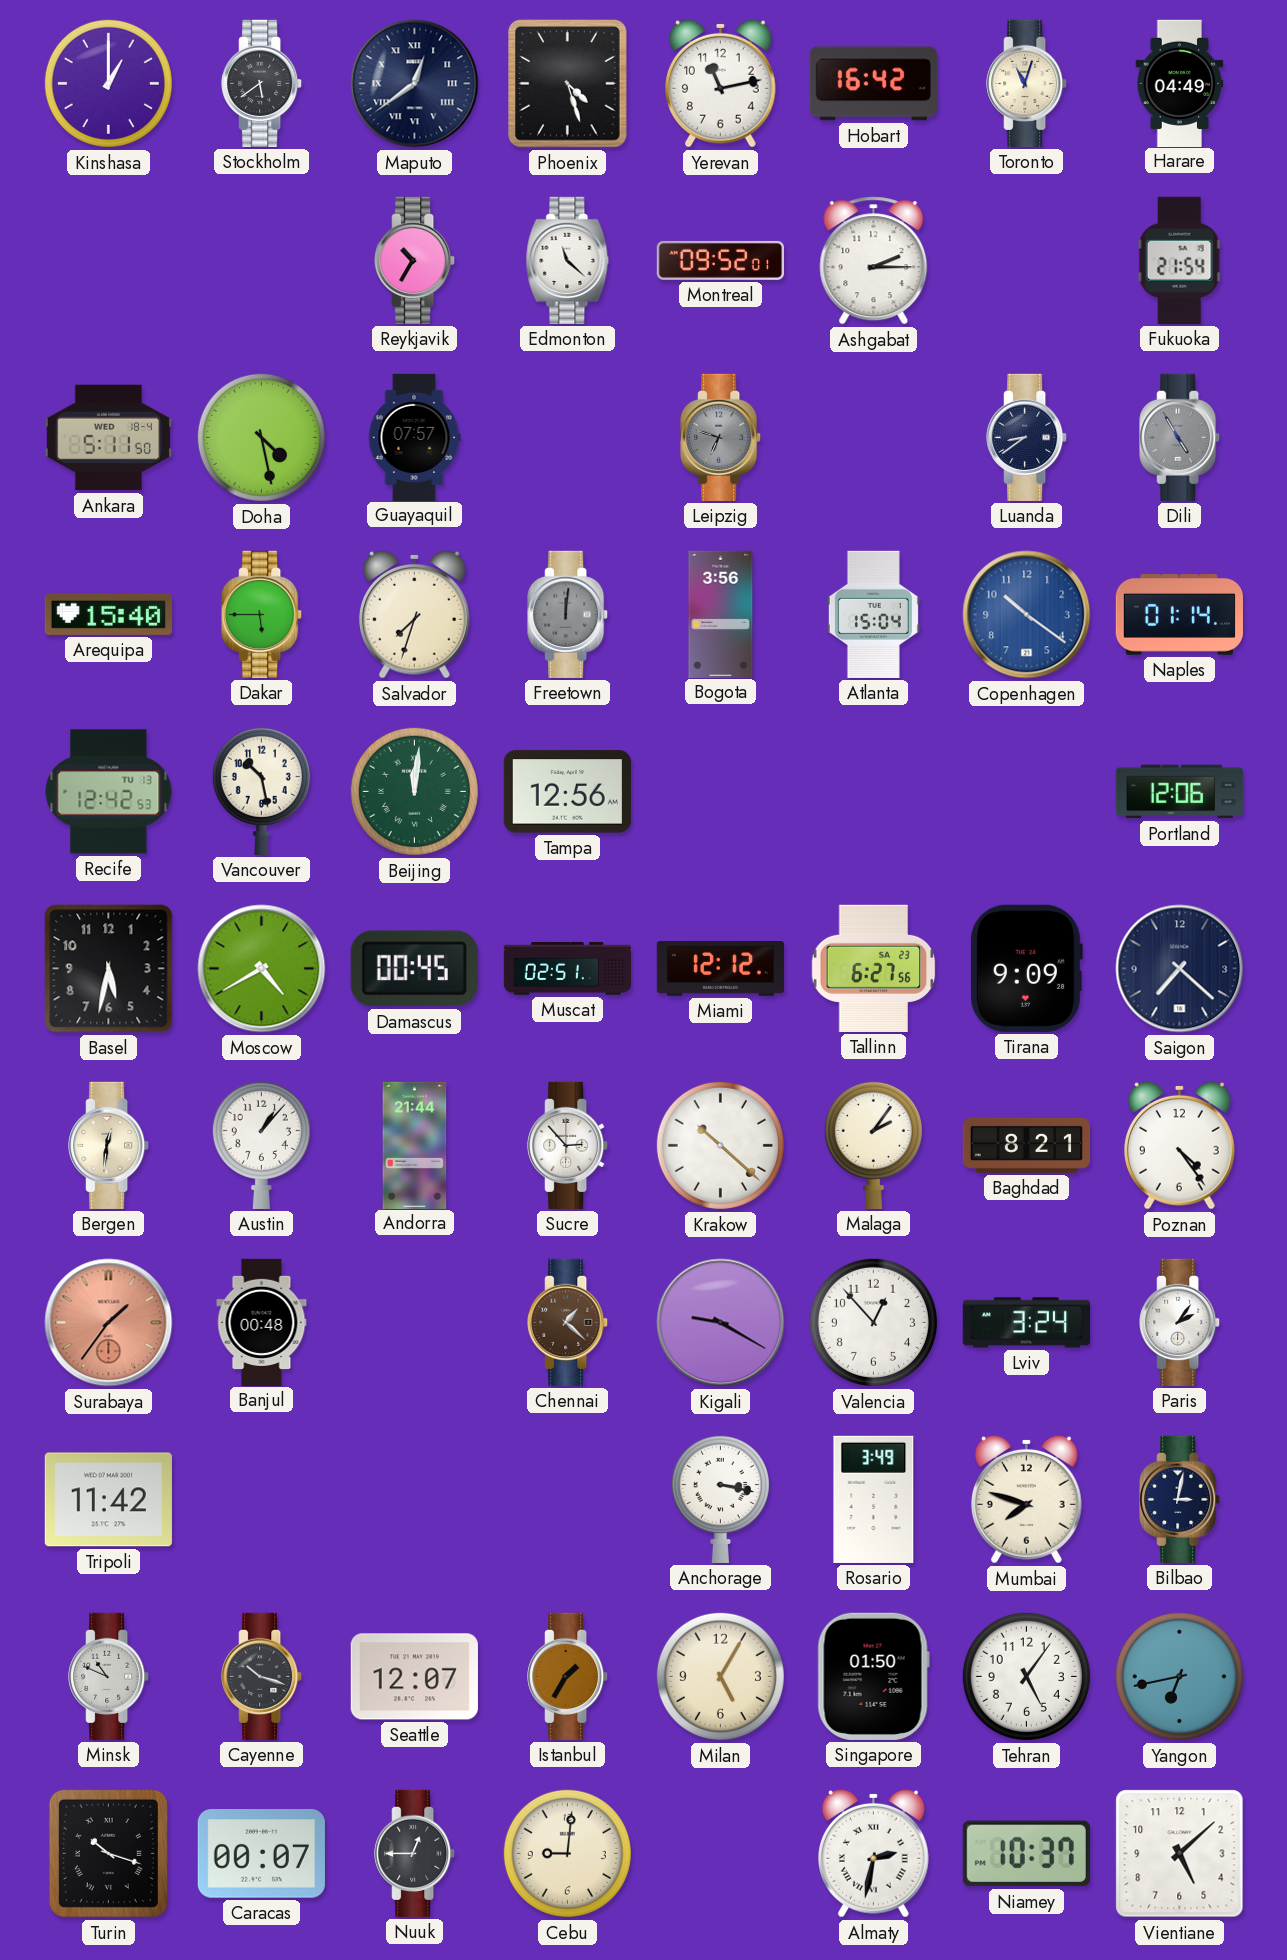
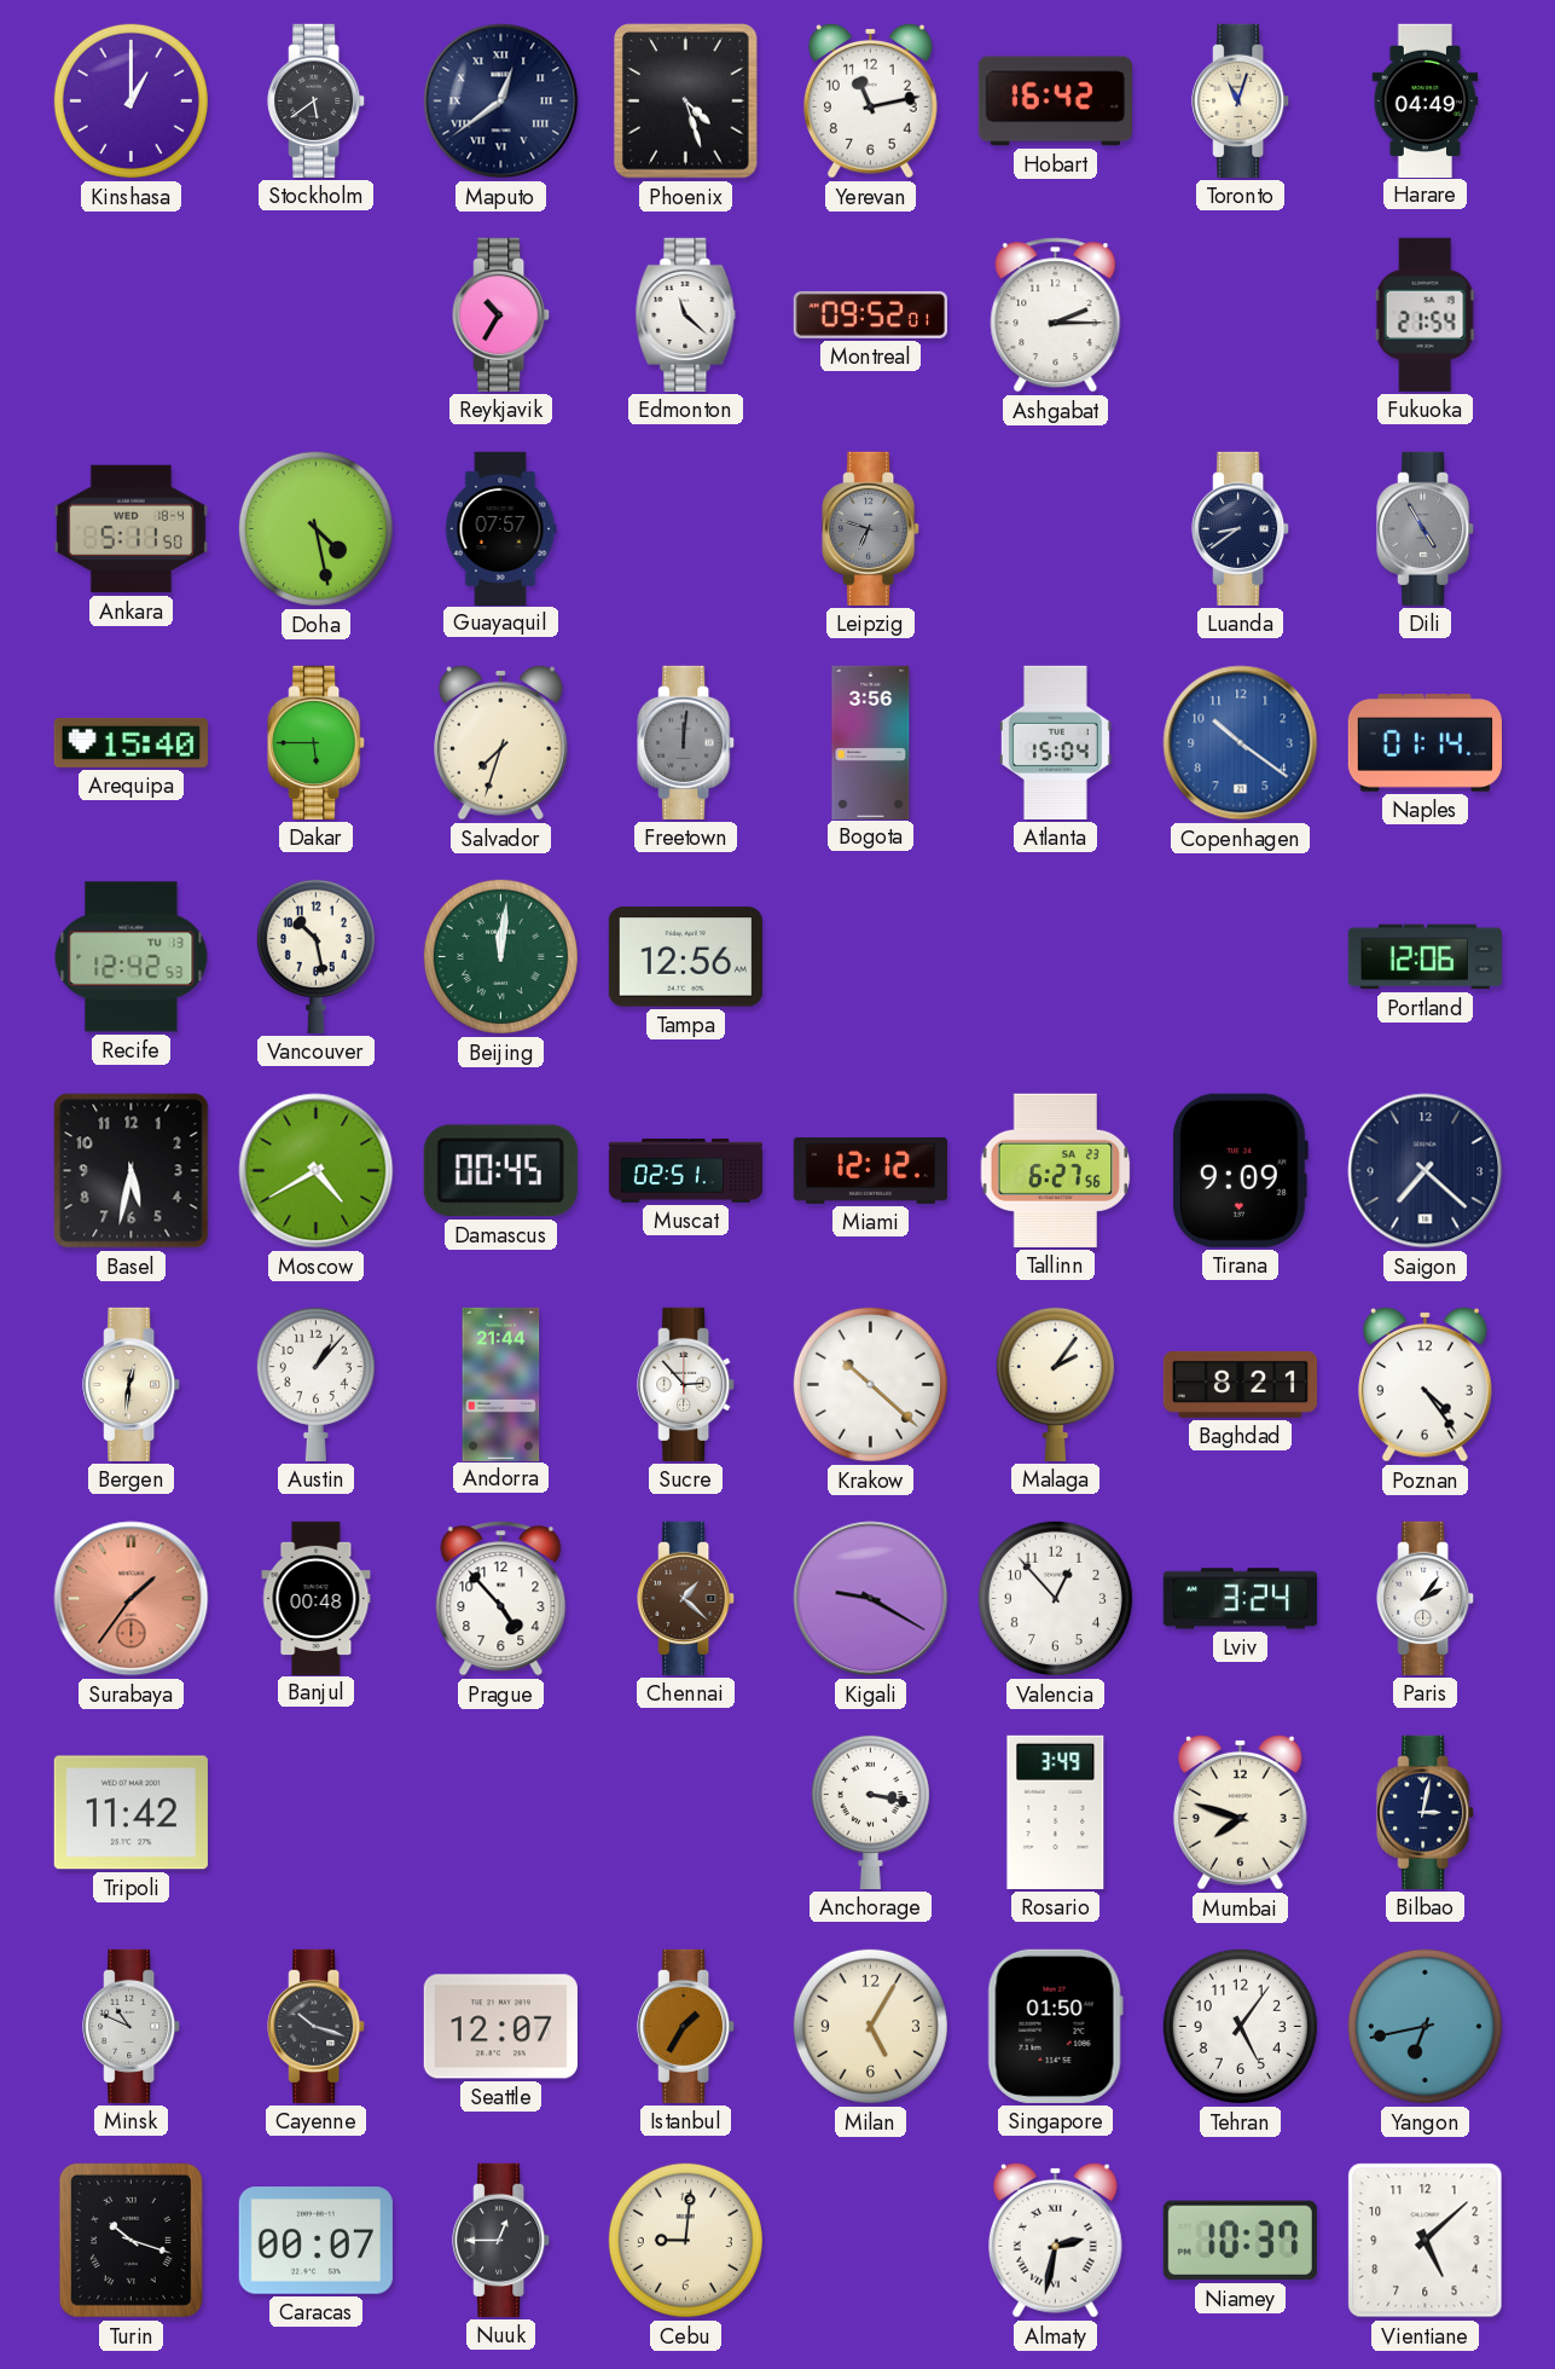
Prague: none -> 4:53
